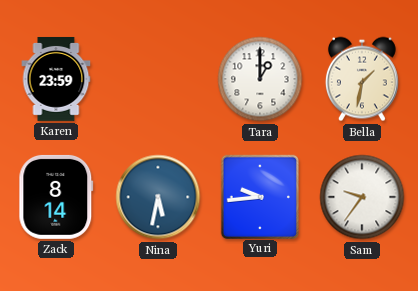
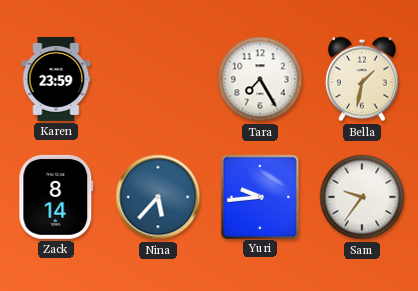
Tara: 1:00 -> 7:25
Nina: 5:32 -> 5:37
